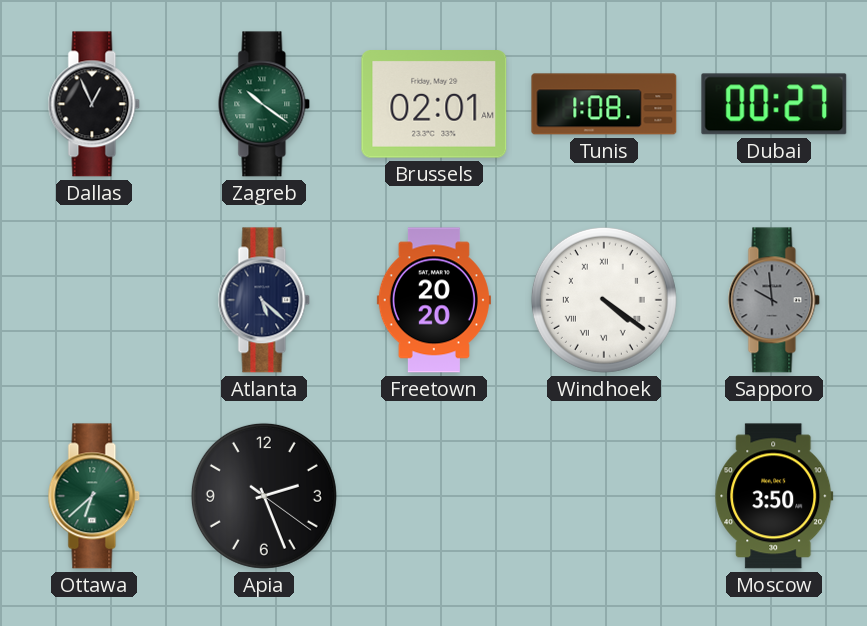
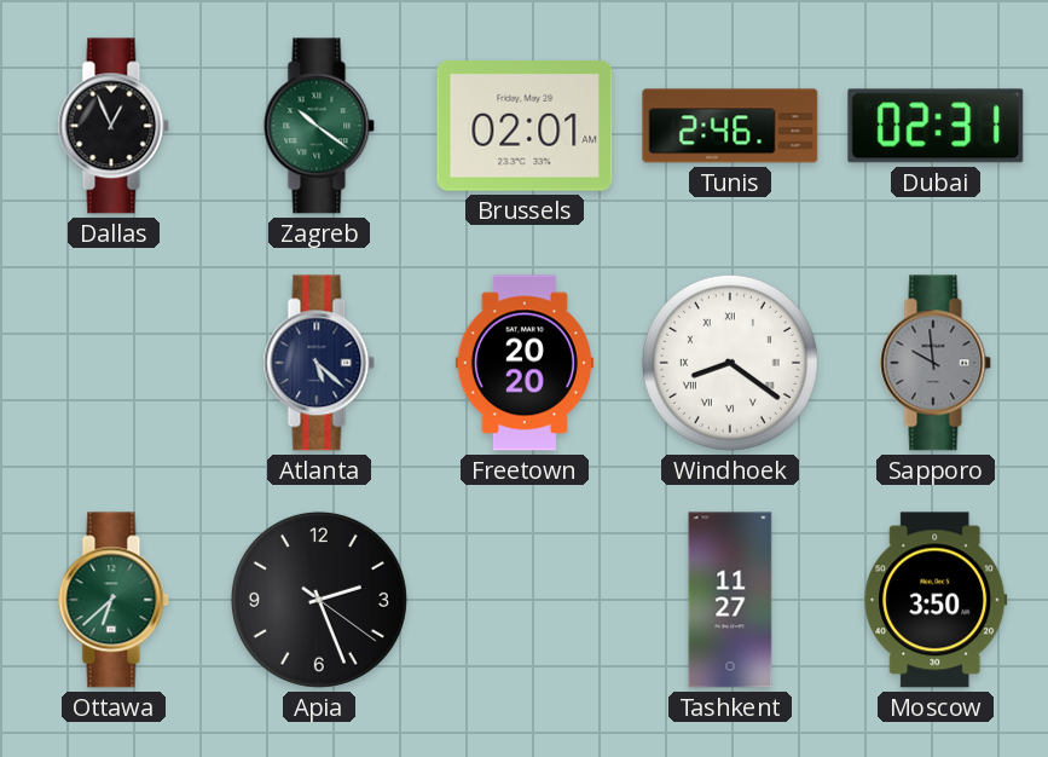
Tunis: 1:08 -> 2:46
Dubai: 00:27 -> 02:31
Windhoek: 4:21 -> 8:21
Tashkent: none -> 11:27
